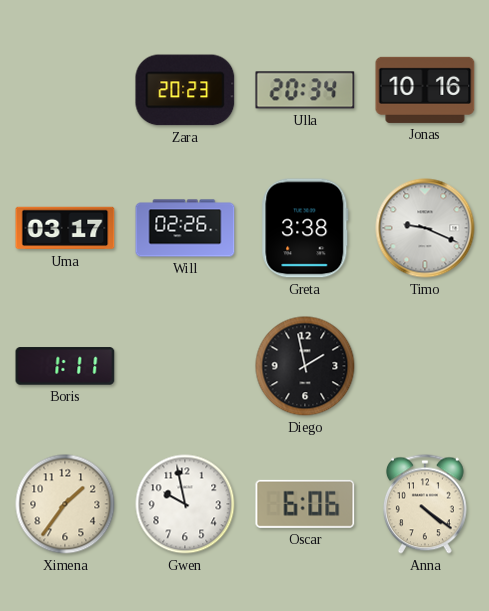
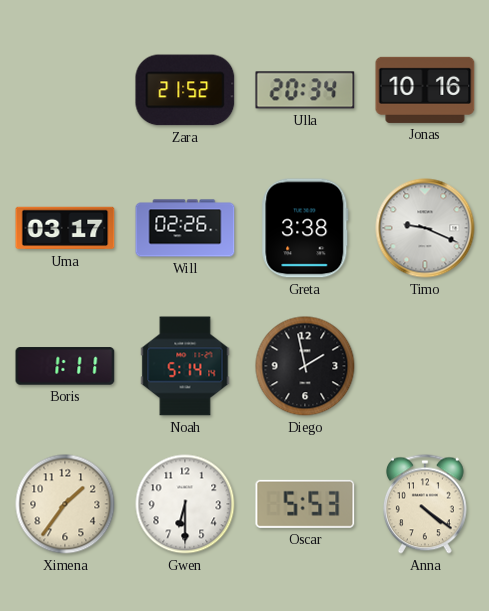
Zara: 20:23 -> 21:52
Noah: none -> 5:14
Gwen: 9:58 -> 6:30
Oscar: 6:06 -> 5:53
